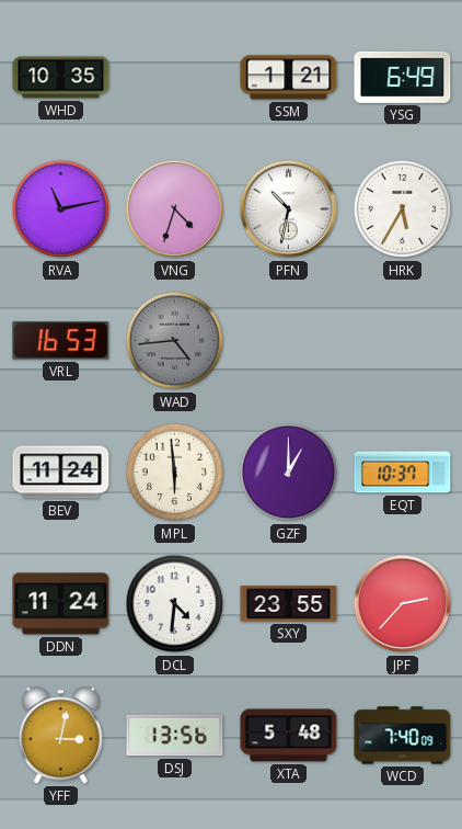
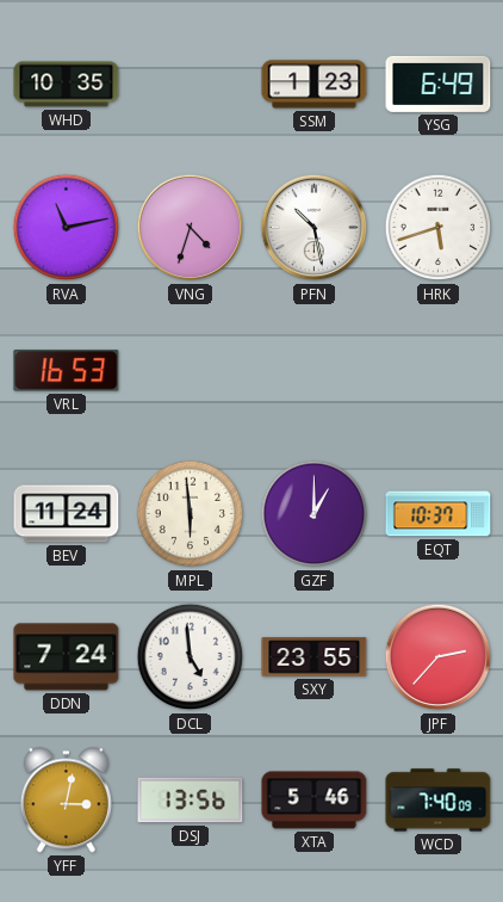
SSM: 1:21 -> 1:23
PFN: 10:32 -> 10:28
HRK: 5:35 -> 5:42
WAD: 4:44 -> none
DDN: 11:24 -> 7:24
DCL: 4:31 -> 4:59
XTA: 5:48 -> 5:46
